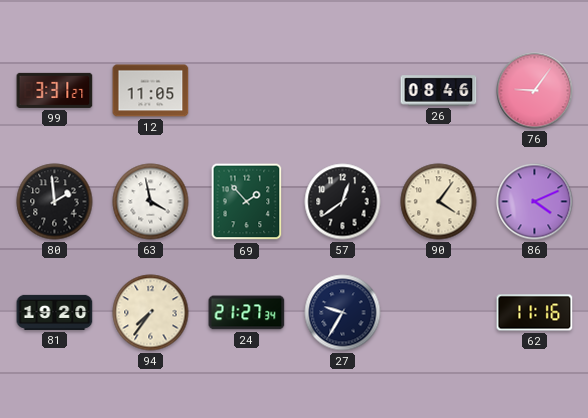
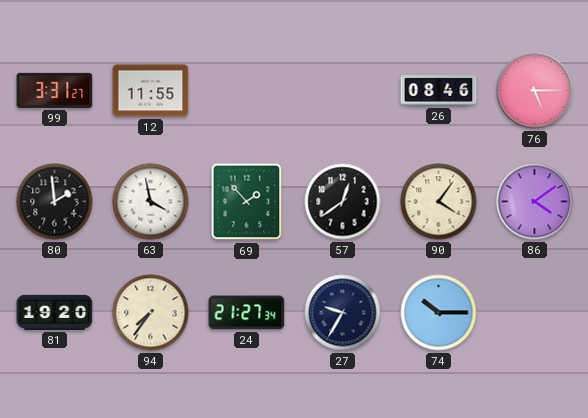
12: 11:05 -> 11:55
76: 9:06 -> 5:15
86: 4:11 -> 4:09
74: none -> 10:15
62: 11:16 -> none
